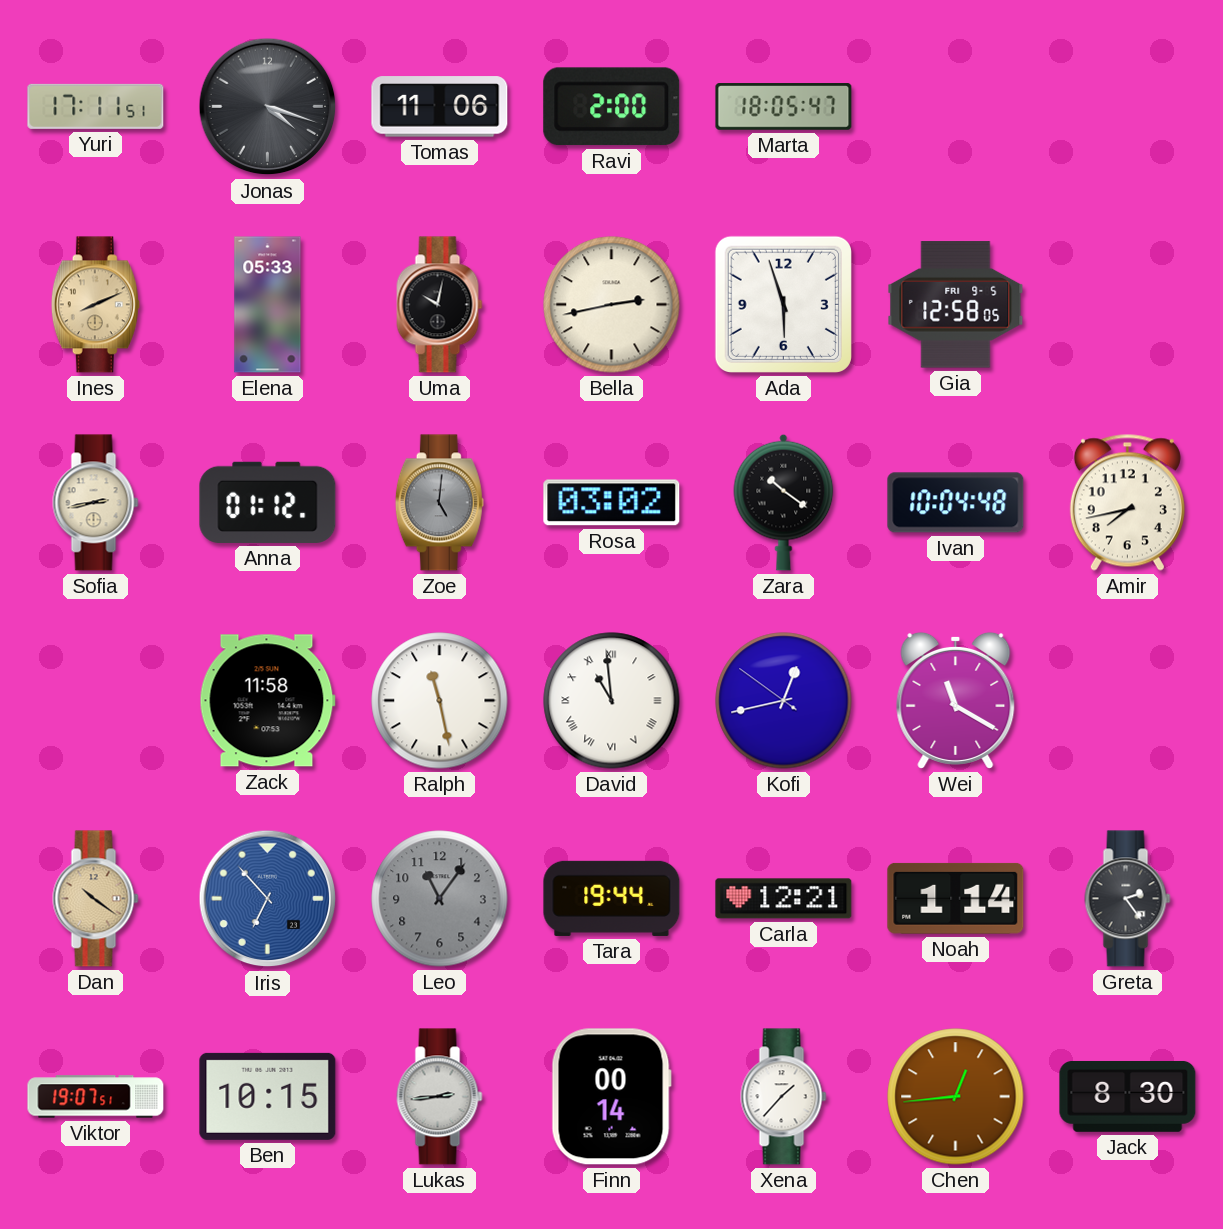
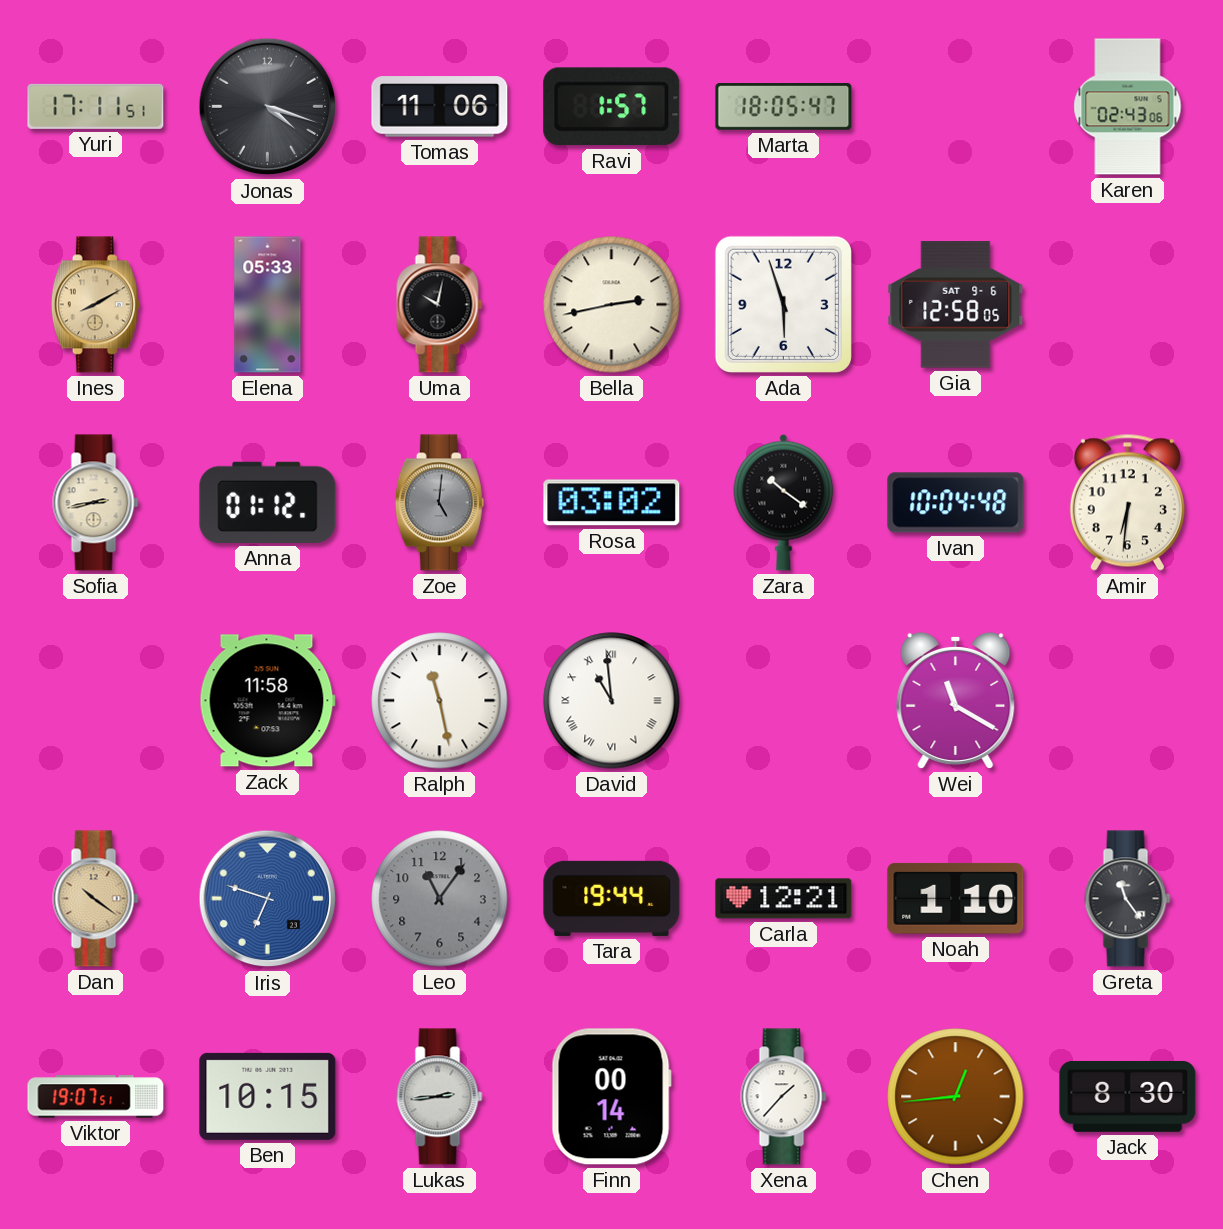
Ravi: 2:00 -> 1:57
Karen: none -> 02:43
Ines: 8:11 -> 8:10
Gia date: FRI 9-5 -> SAT 9-6
Amir: 7:43 -> 6:31
Kofi: 12:42 -> none
Iris: 6:53 -> 6:48
Noah: 1:14 -> 1:10
Greta: 2:24 -> 11:24
